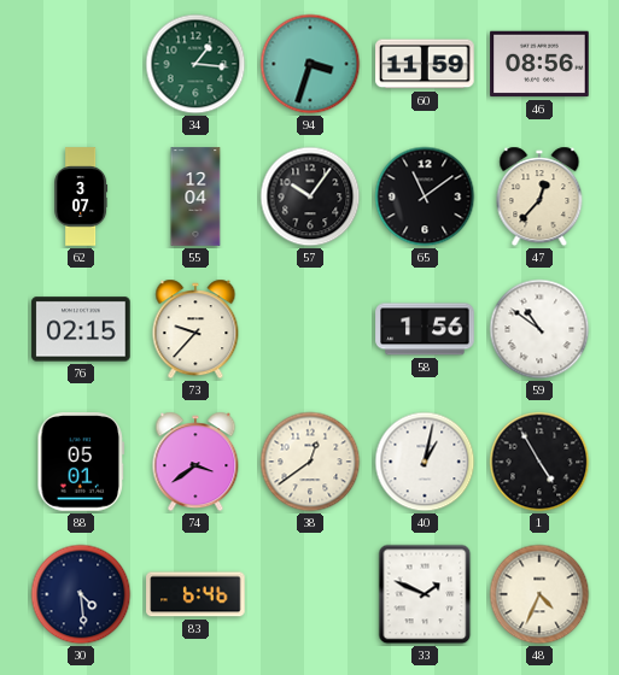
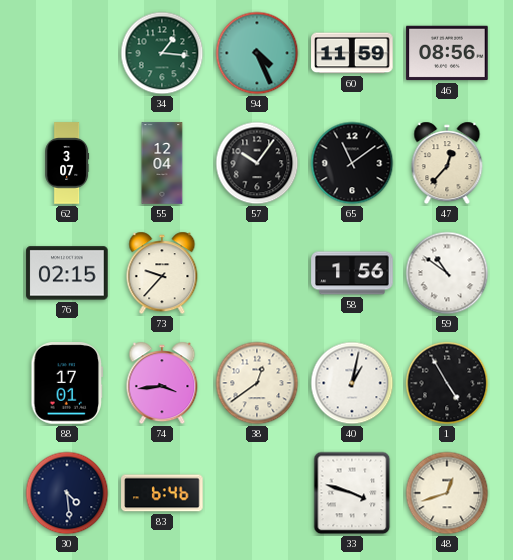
94: 3:33 -> 4:26
88: 05:01 -> 17:01
74: 3:39 -> 3:44
33: 1:49 -> 3:48
48: 4:34 -> 12:42
